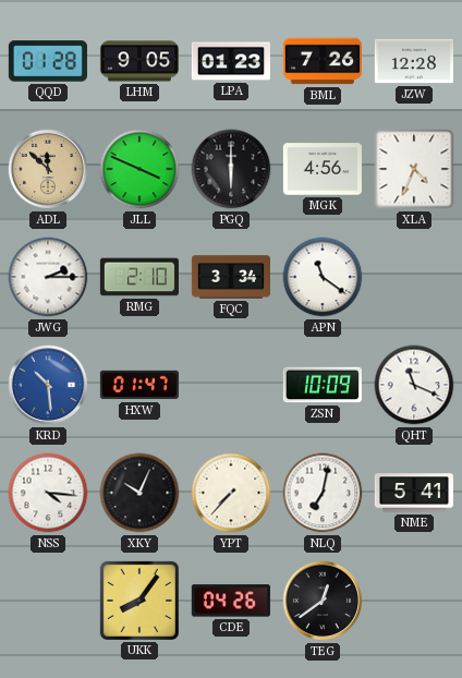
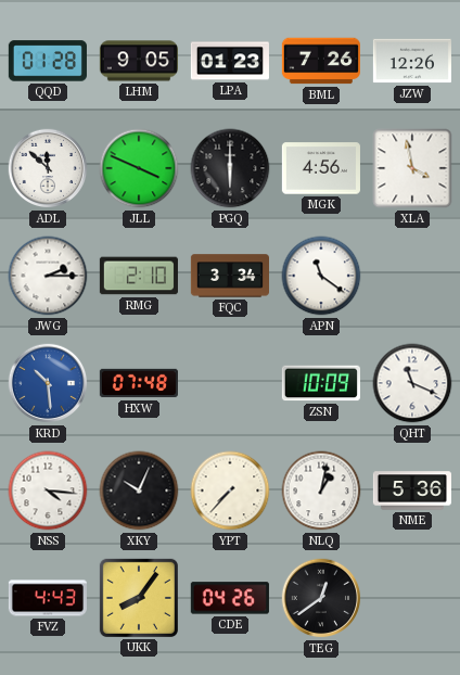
JZW: 12:28 -> 12:26
ADL dial: champagne -> white
XLA: 4:34 -> 3:58
HXW: 01:47 -> 07:48
NLQ: 7:02 -> 1:02
NME: 5:41 -> 5:36
FVZ: none -> 4:43
